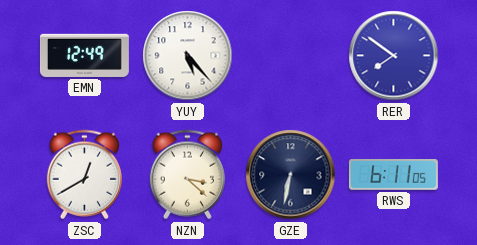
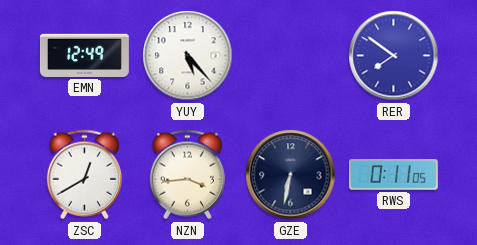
NZN: 3:22 -> 3:44
RWS: 6:11 -> 0:11
